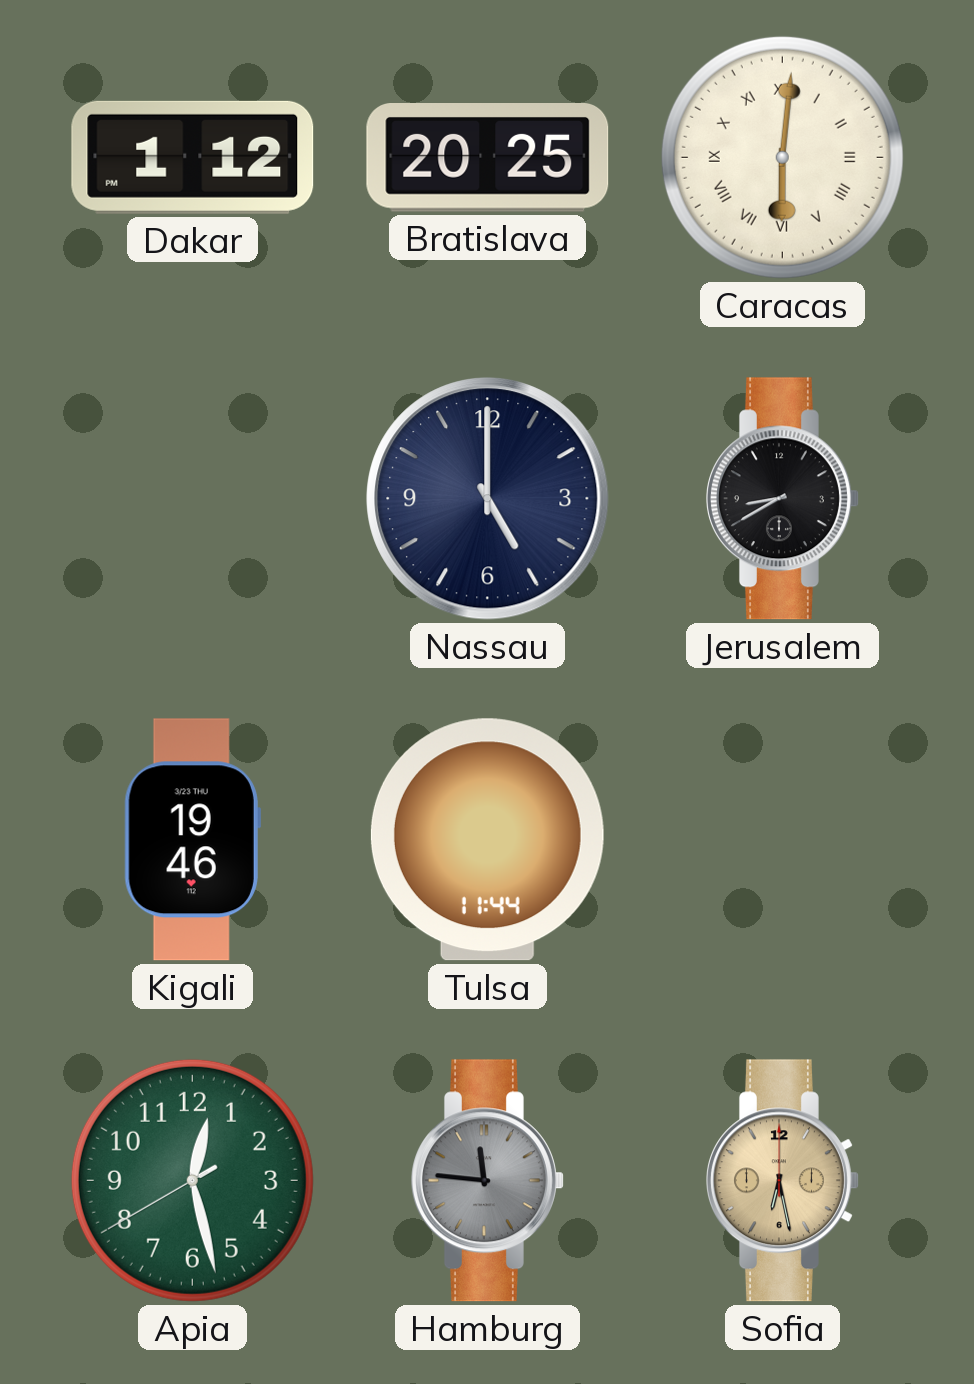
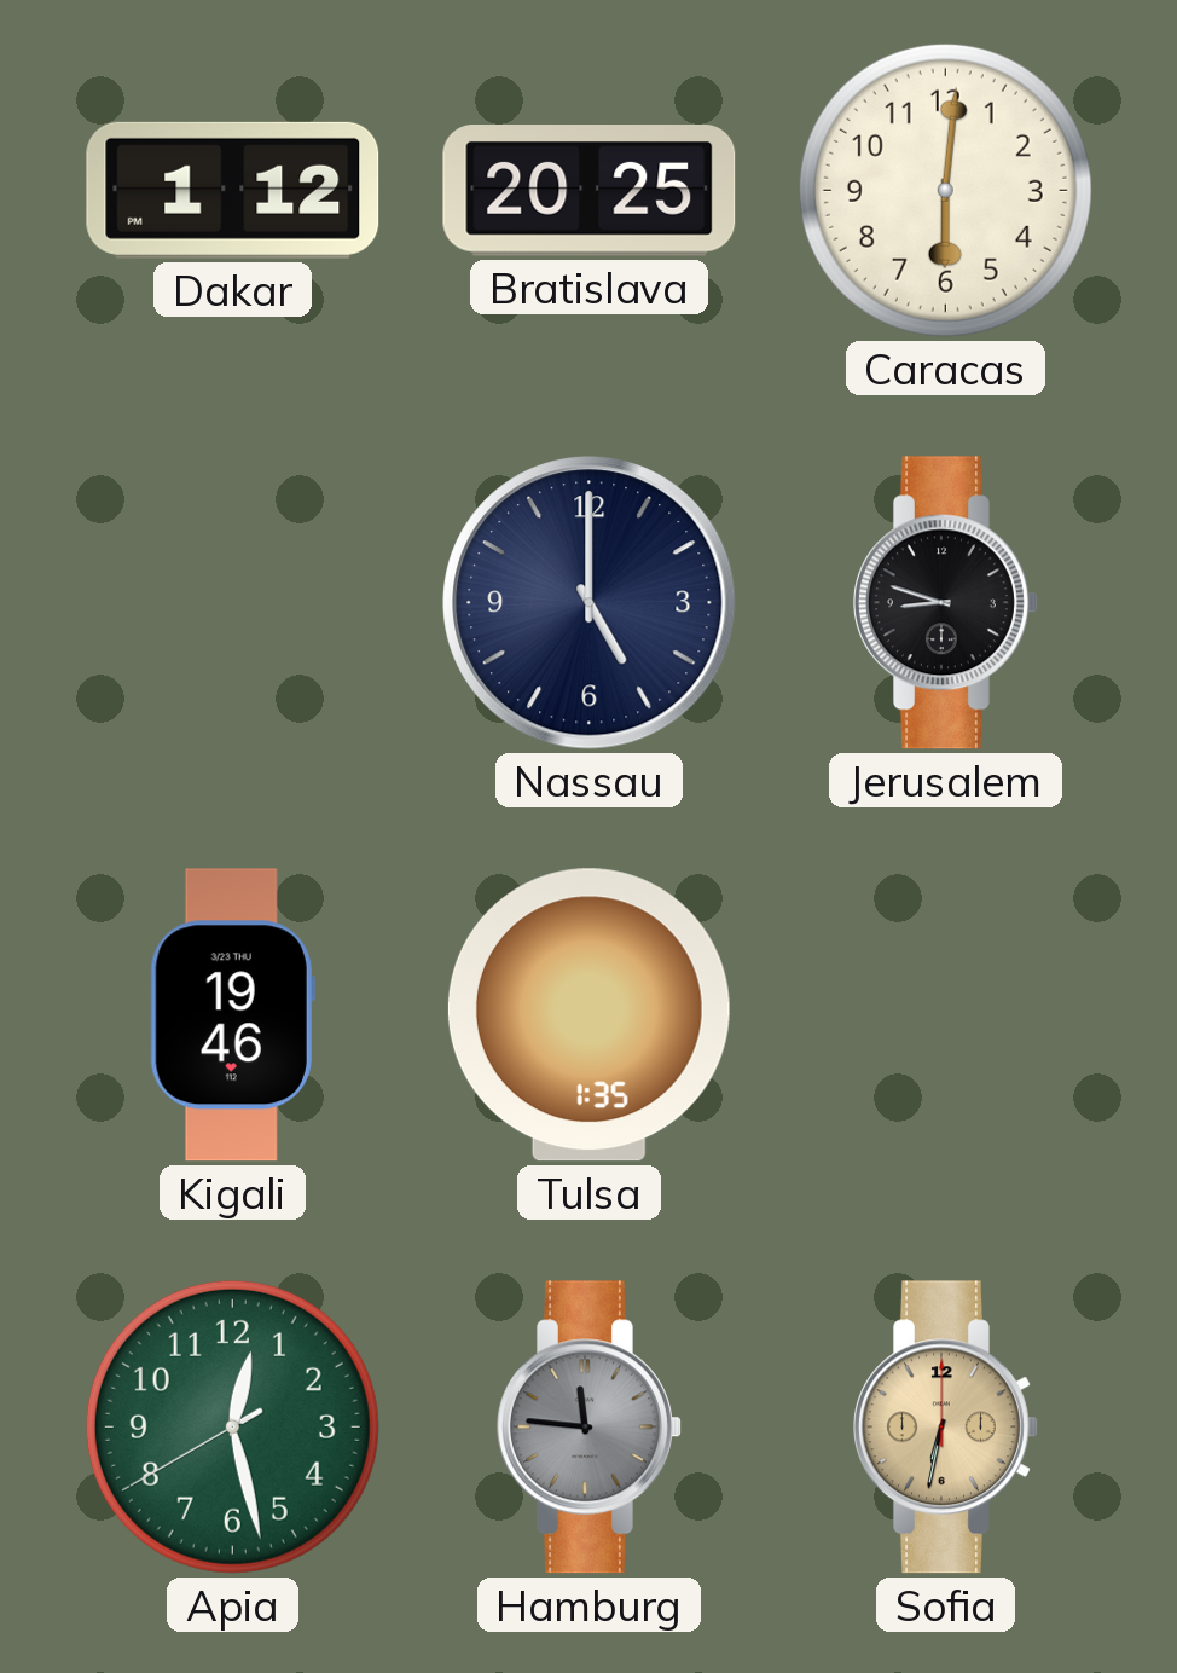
Caracas numerals: Roman -> Arabic
Jerusalem: 8:40 -> 8:48
Tulsa: 11:44 -> 1:35
Sofia: 6:28 -> 6:32
